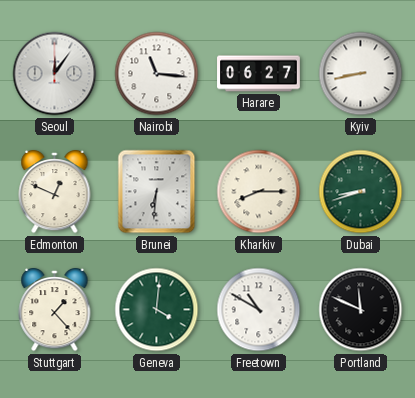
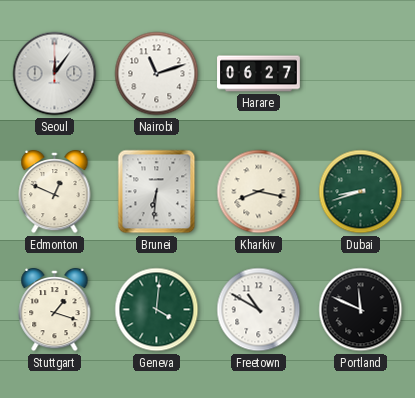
Nairobi: 11:16 -> 11:12
Kyiv: 8:43 -> none
Kharkiv: 8:15 -> 8:17
Stuttgart: 1:23 -> 1:18
